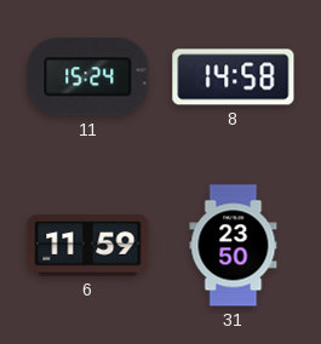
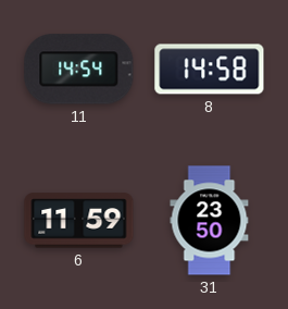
11: 15:24 -> 14:54
